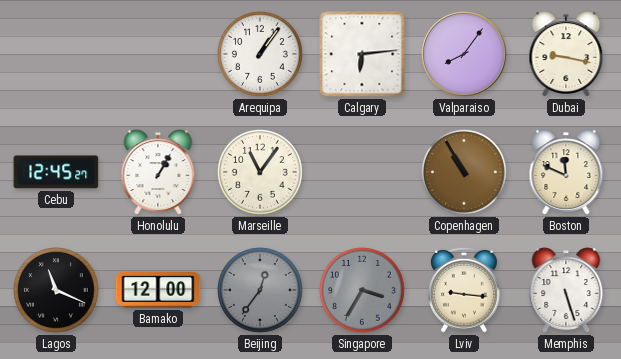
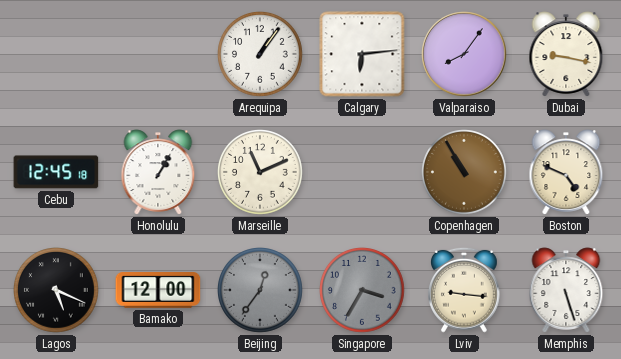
Cebu: 12:45:27 -> 12:45:18
Marseille: 11:06 -> 11:11
Boston: 11:49 -> 4:49
Lagos: 11:19 -> 5:19
